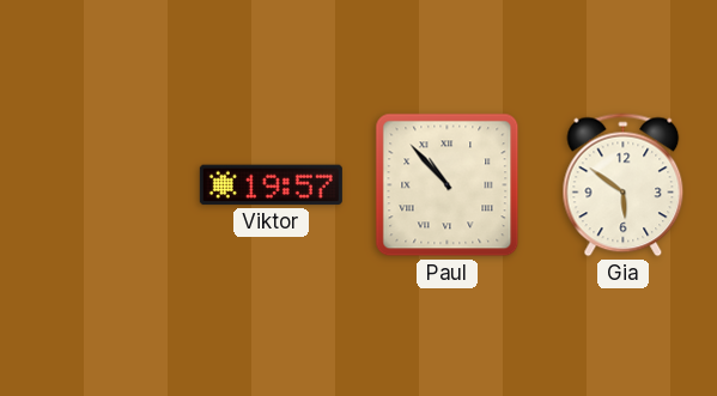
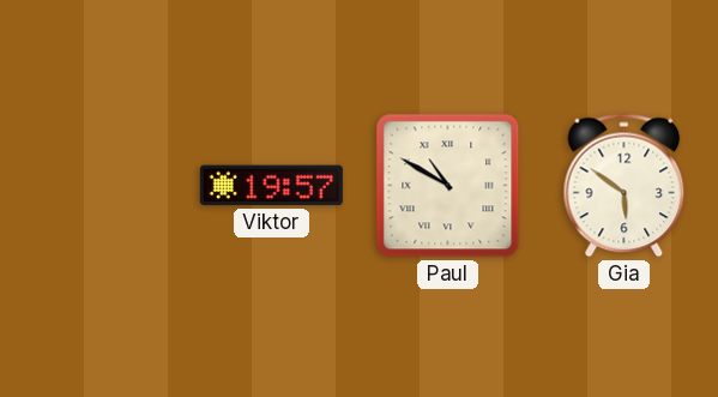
Paul: 10:53 -> 10:50
